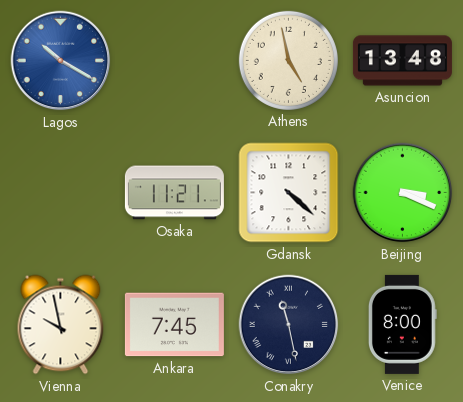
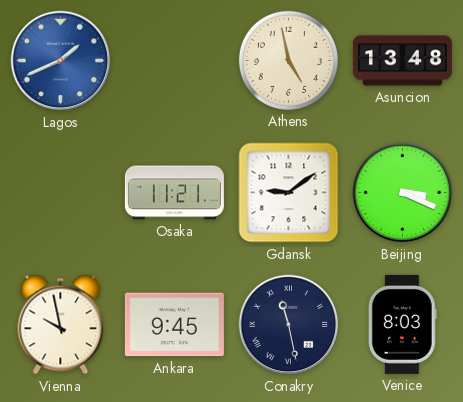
Lagos: 10:20 -> 1:41
Gdansk: 4:22 -> 9:09
Ankara: 7:45 -> 9:45
Venice: 8:00 -> 8:03
